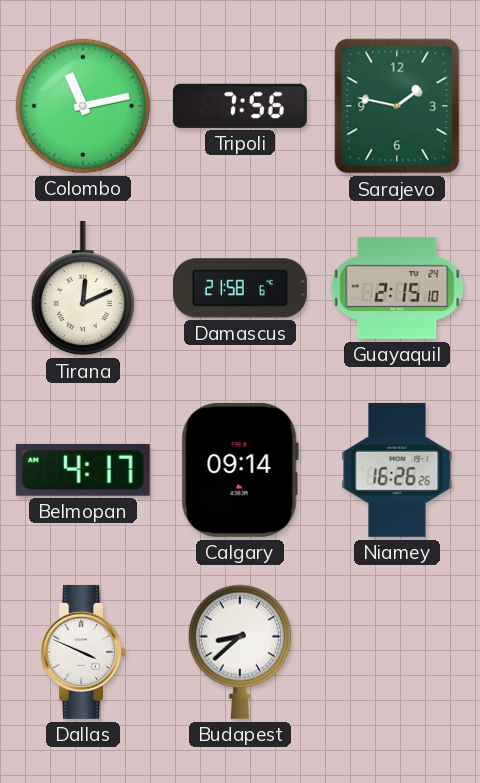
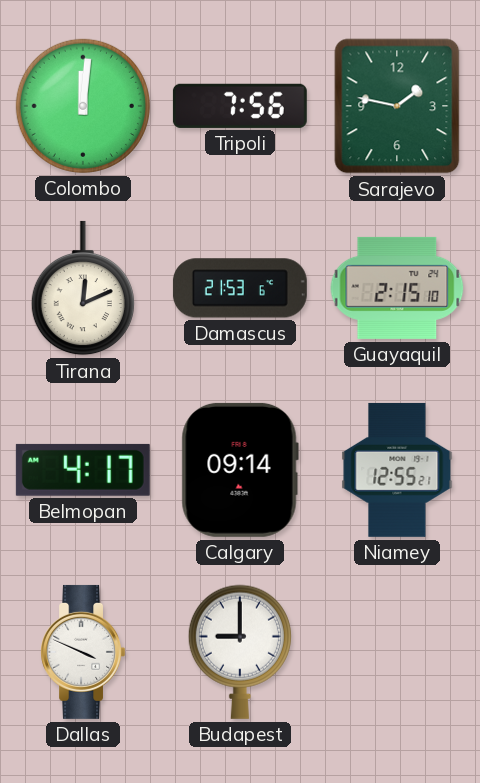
Colombo: 11:13 -> 12:01
Damascus: 21:58 -> 21:53
Niamey: 16:26 -> 12:55
Budapest: 8:38 -> 9:00
